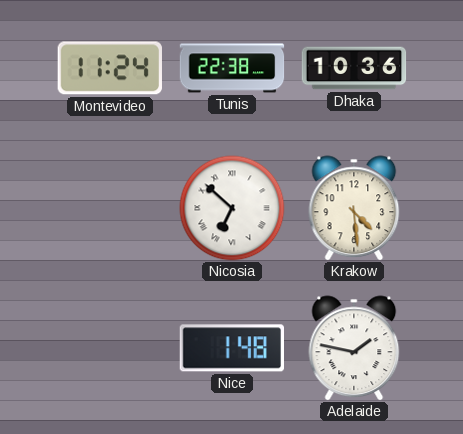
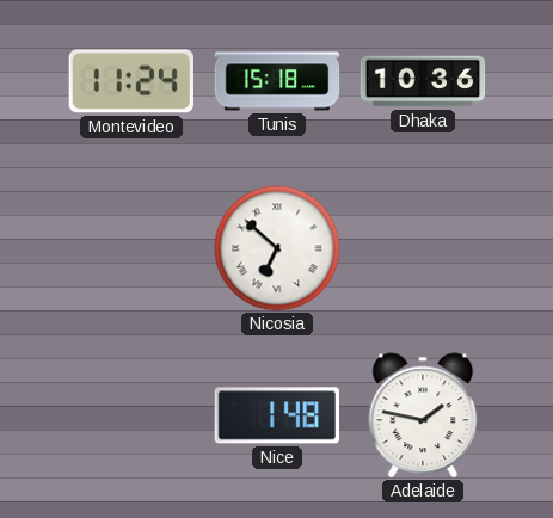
Tunis: 22:38 -> 15:18
Krakow: 4:29 -> none
